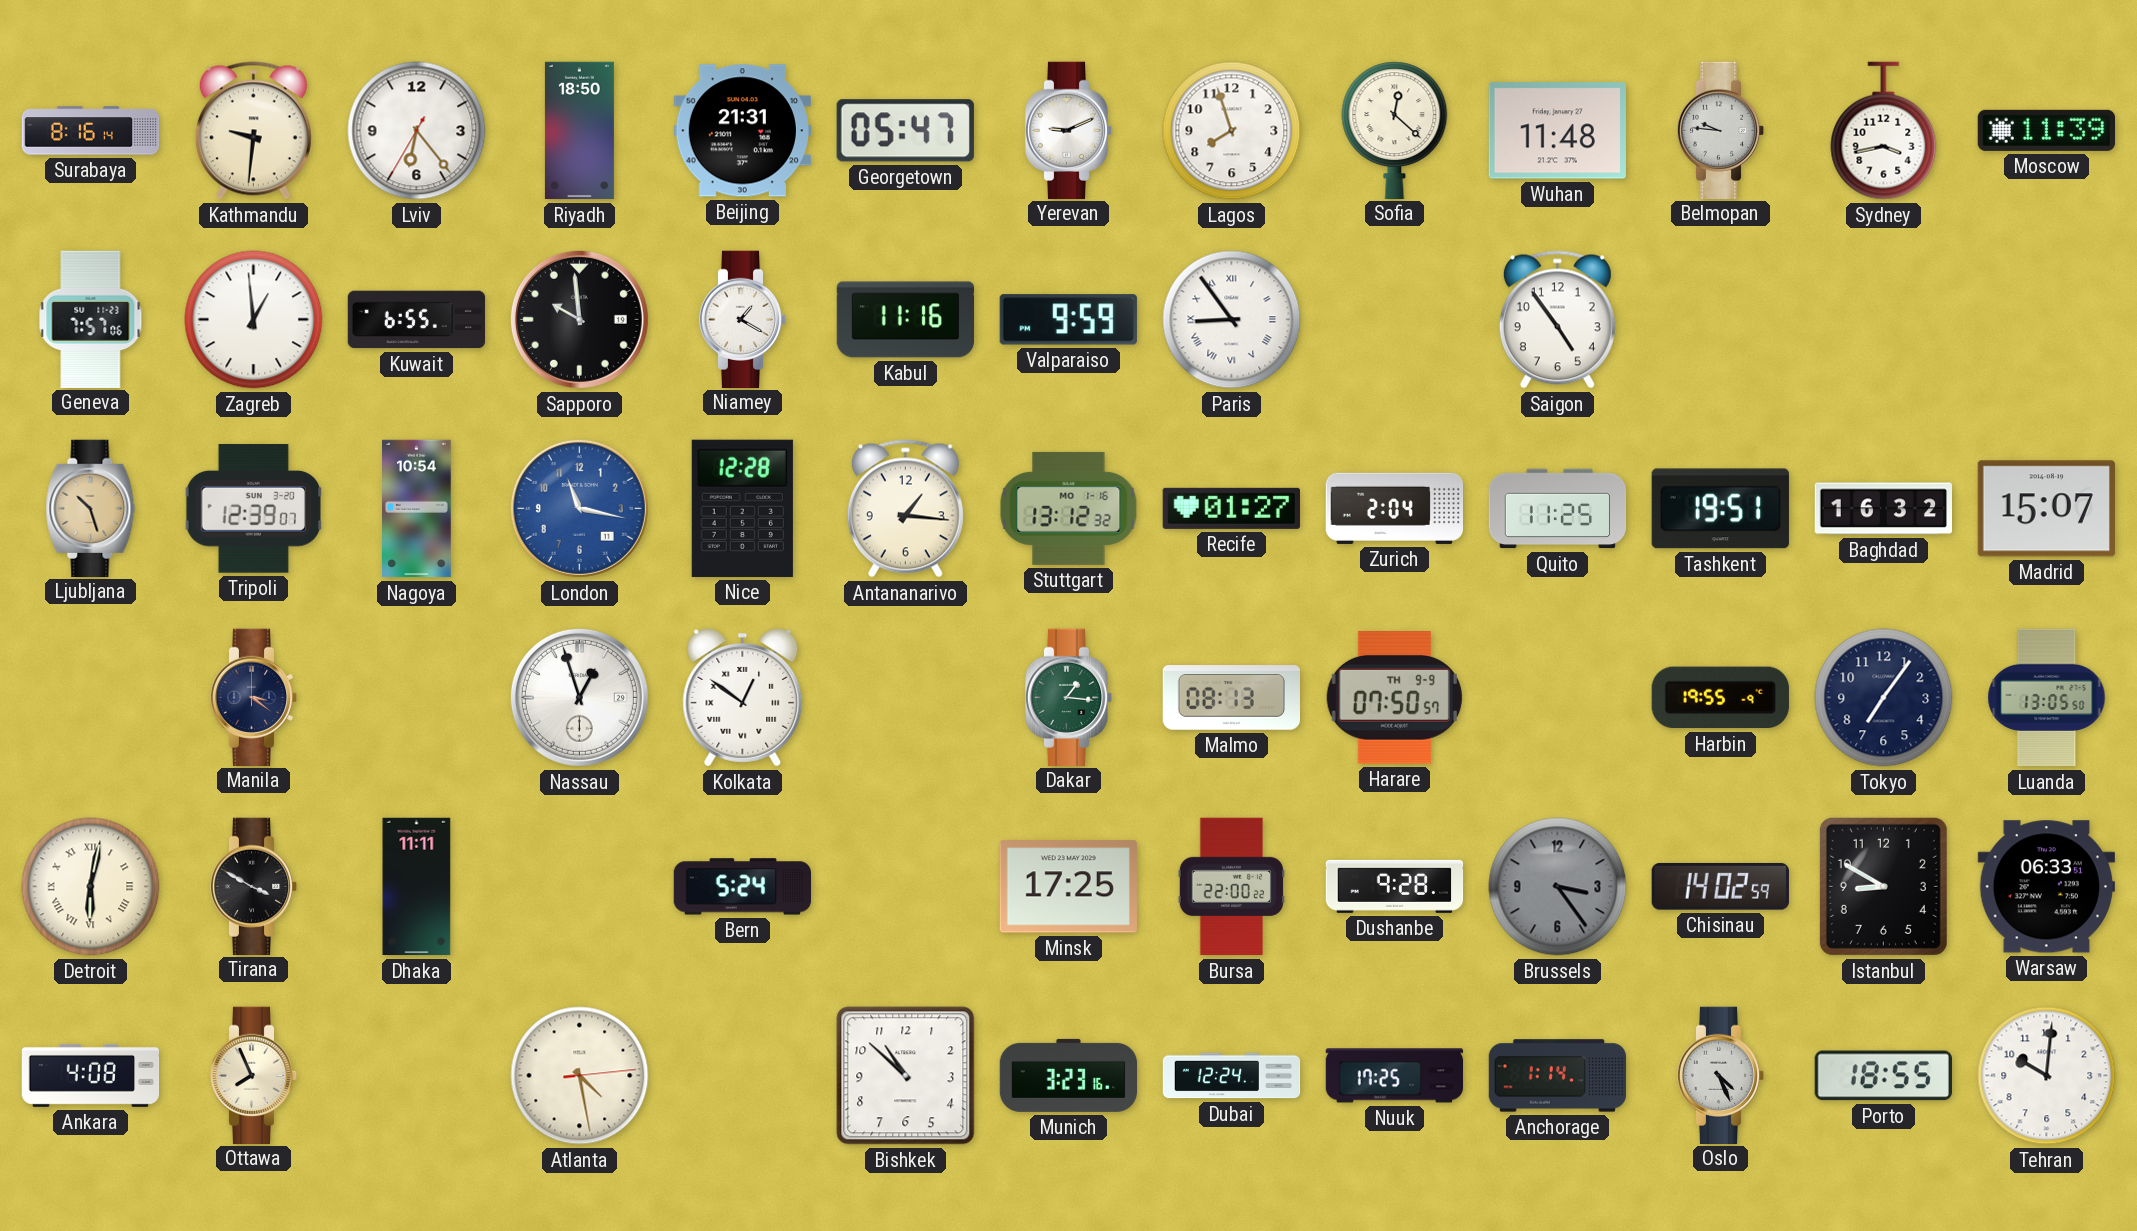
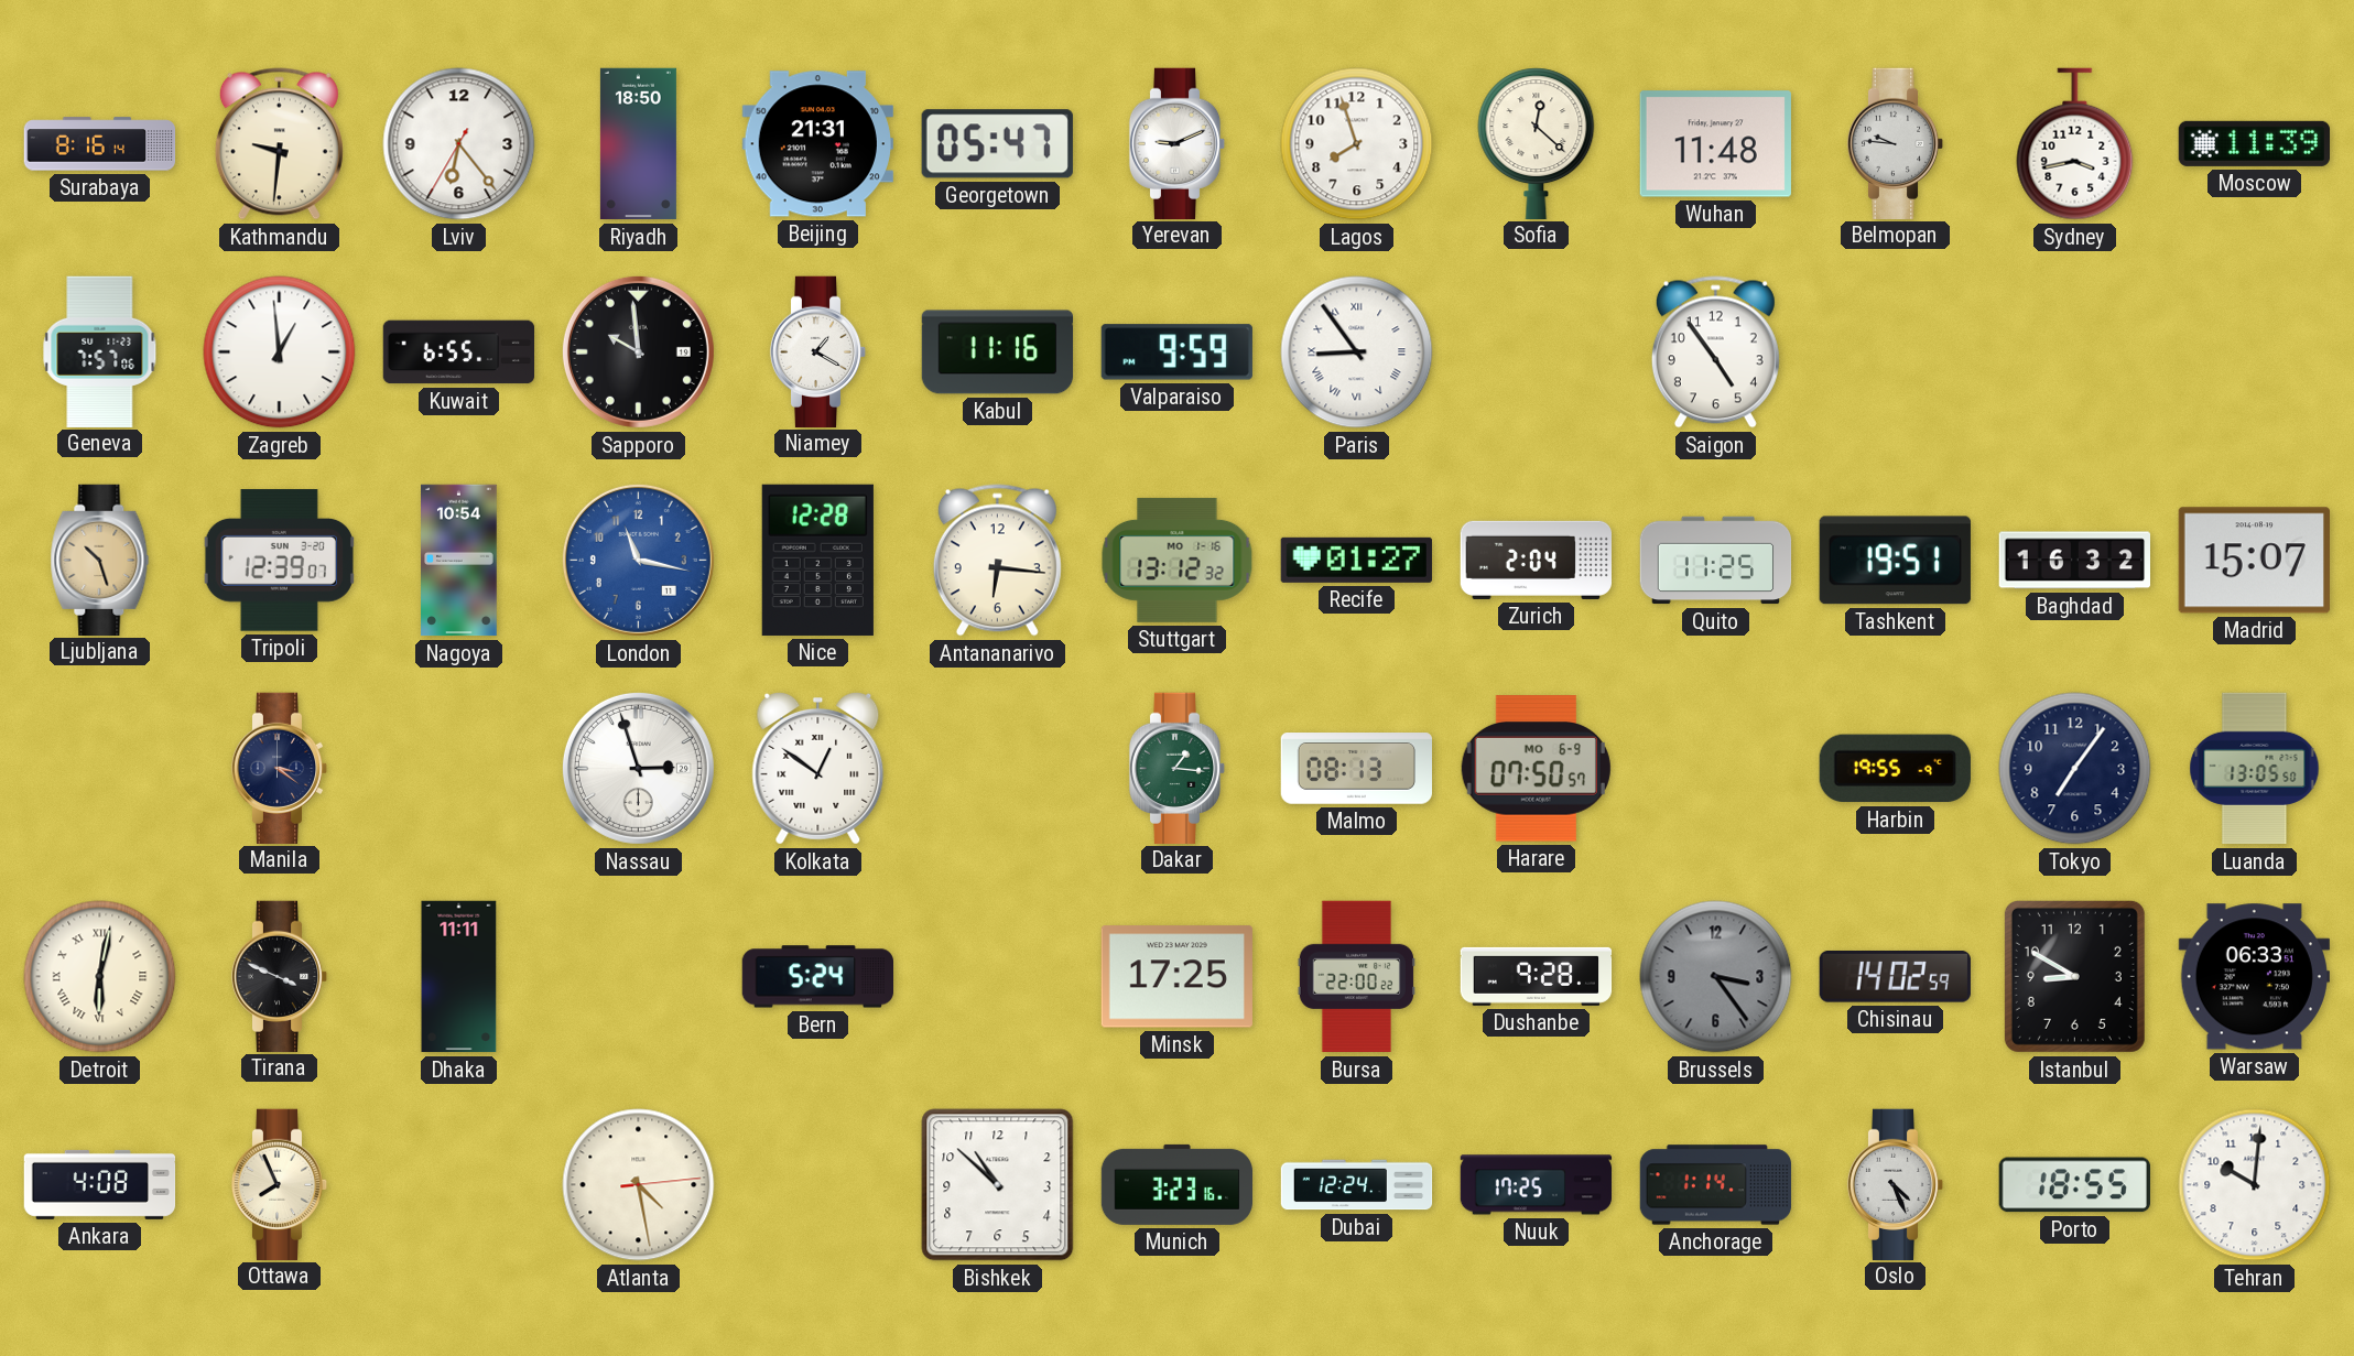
Antananarivo: 1:16 -> 6:16
Nassau: 12:57 -> 2:57
Harare date: TH 9-9 -> MO 6-9
Tirana: 3:50 -> 3:49
